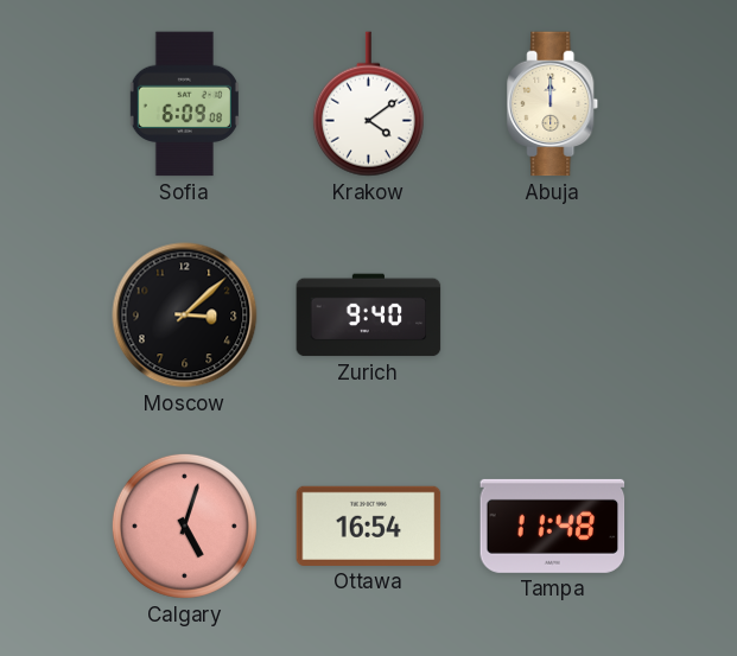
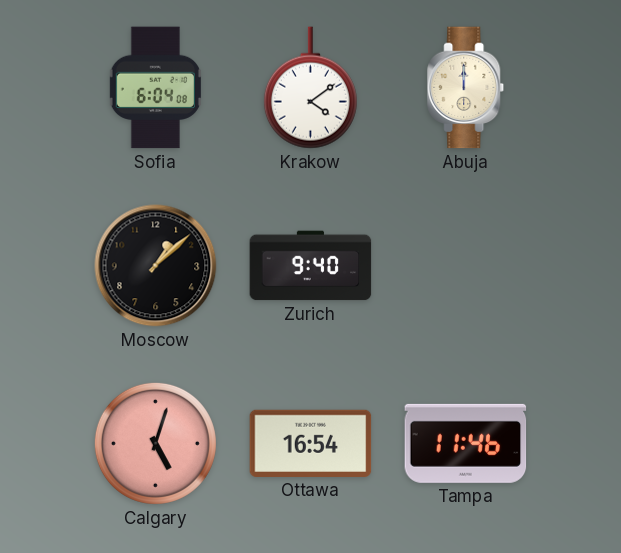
Sofia: 6:09 -> 6:04
Moscow: 3:08 -> 1:08
Tampa: 11:48 -> 11:46
